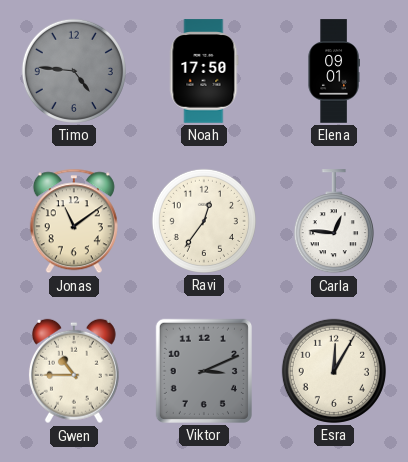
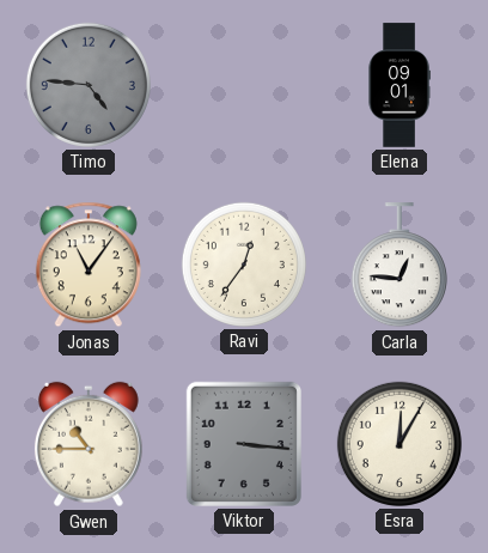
Noah: 17:50 -> none
Jonas: 11:09 -> 11:06
Viktor: 3:11 -> 3:16
